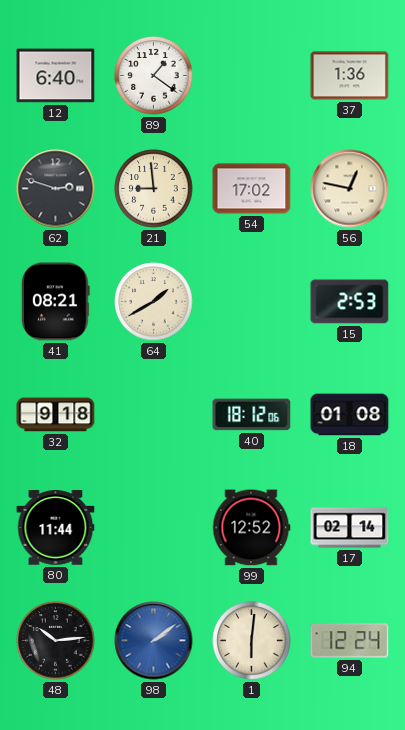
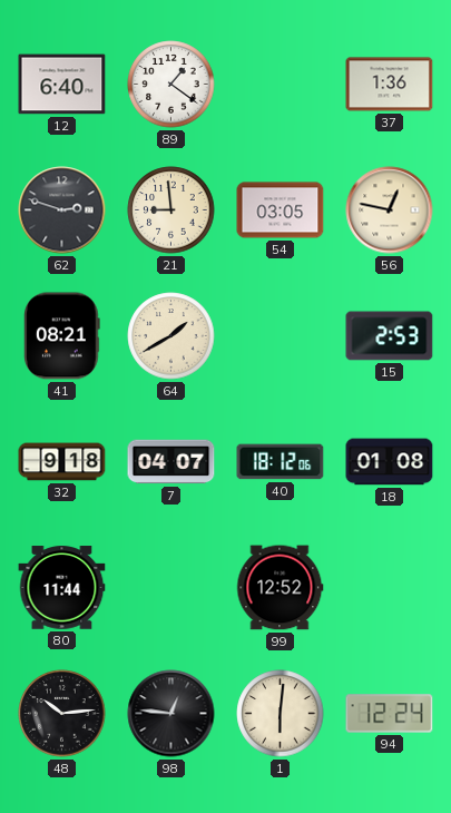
54: 17:02 -> 03:05
7: none -> 04:07
17: 02:14 -> none
98: 2:09 -> 12:46
98 dial: blue -> black
